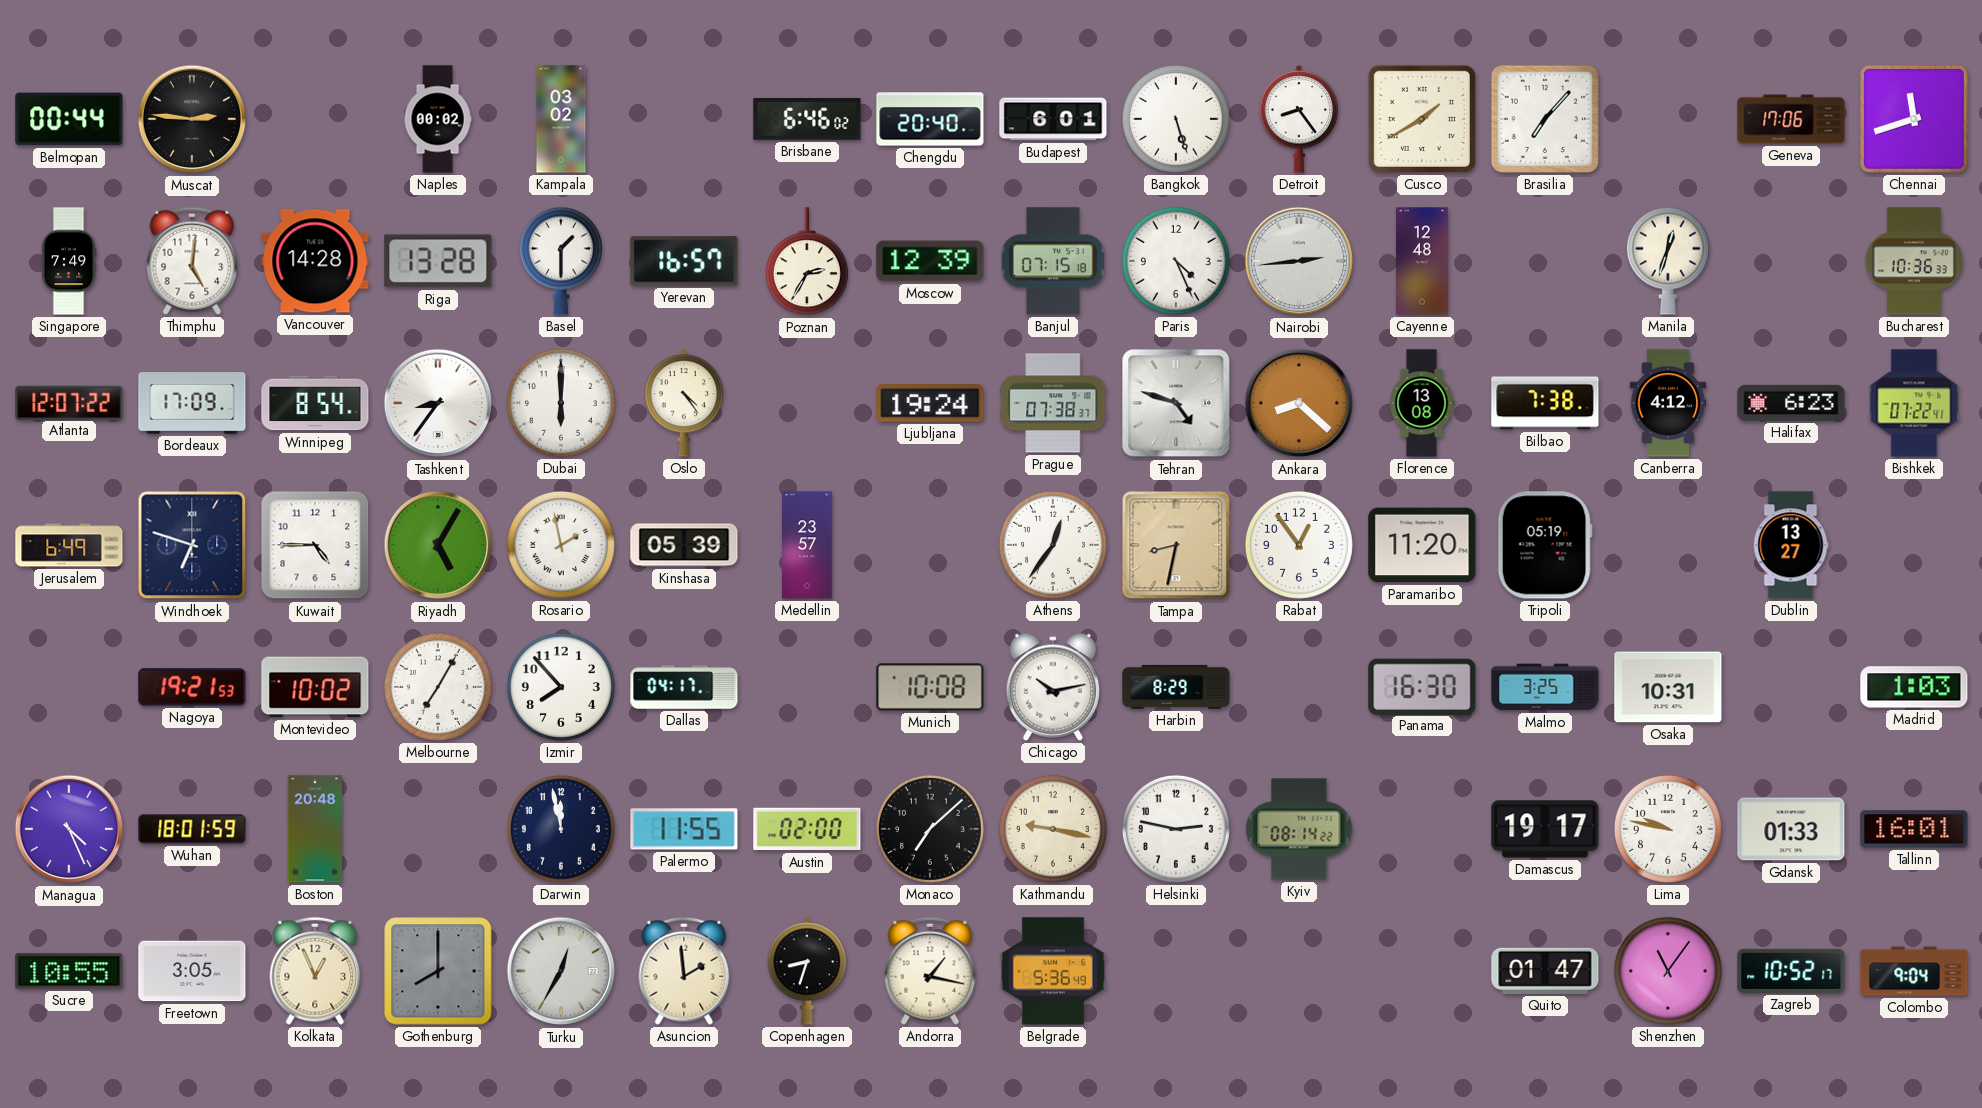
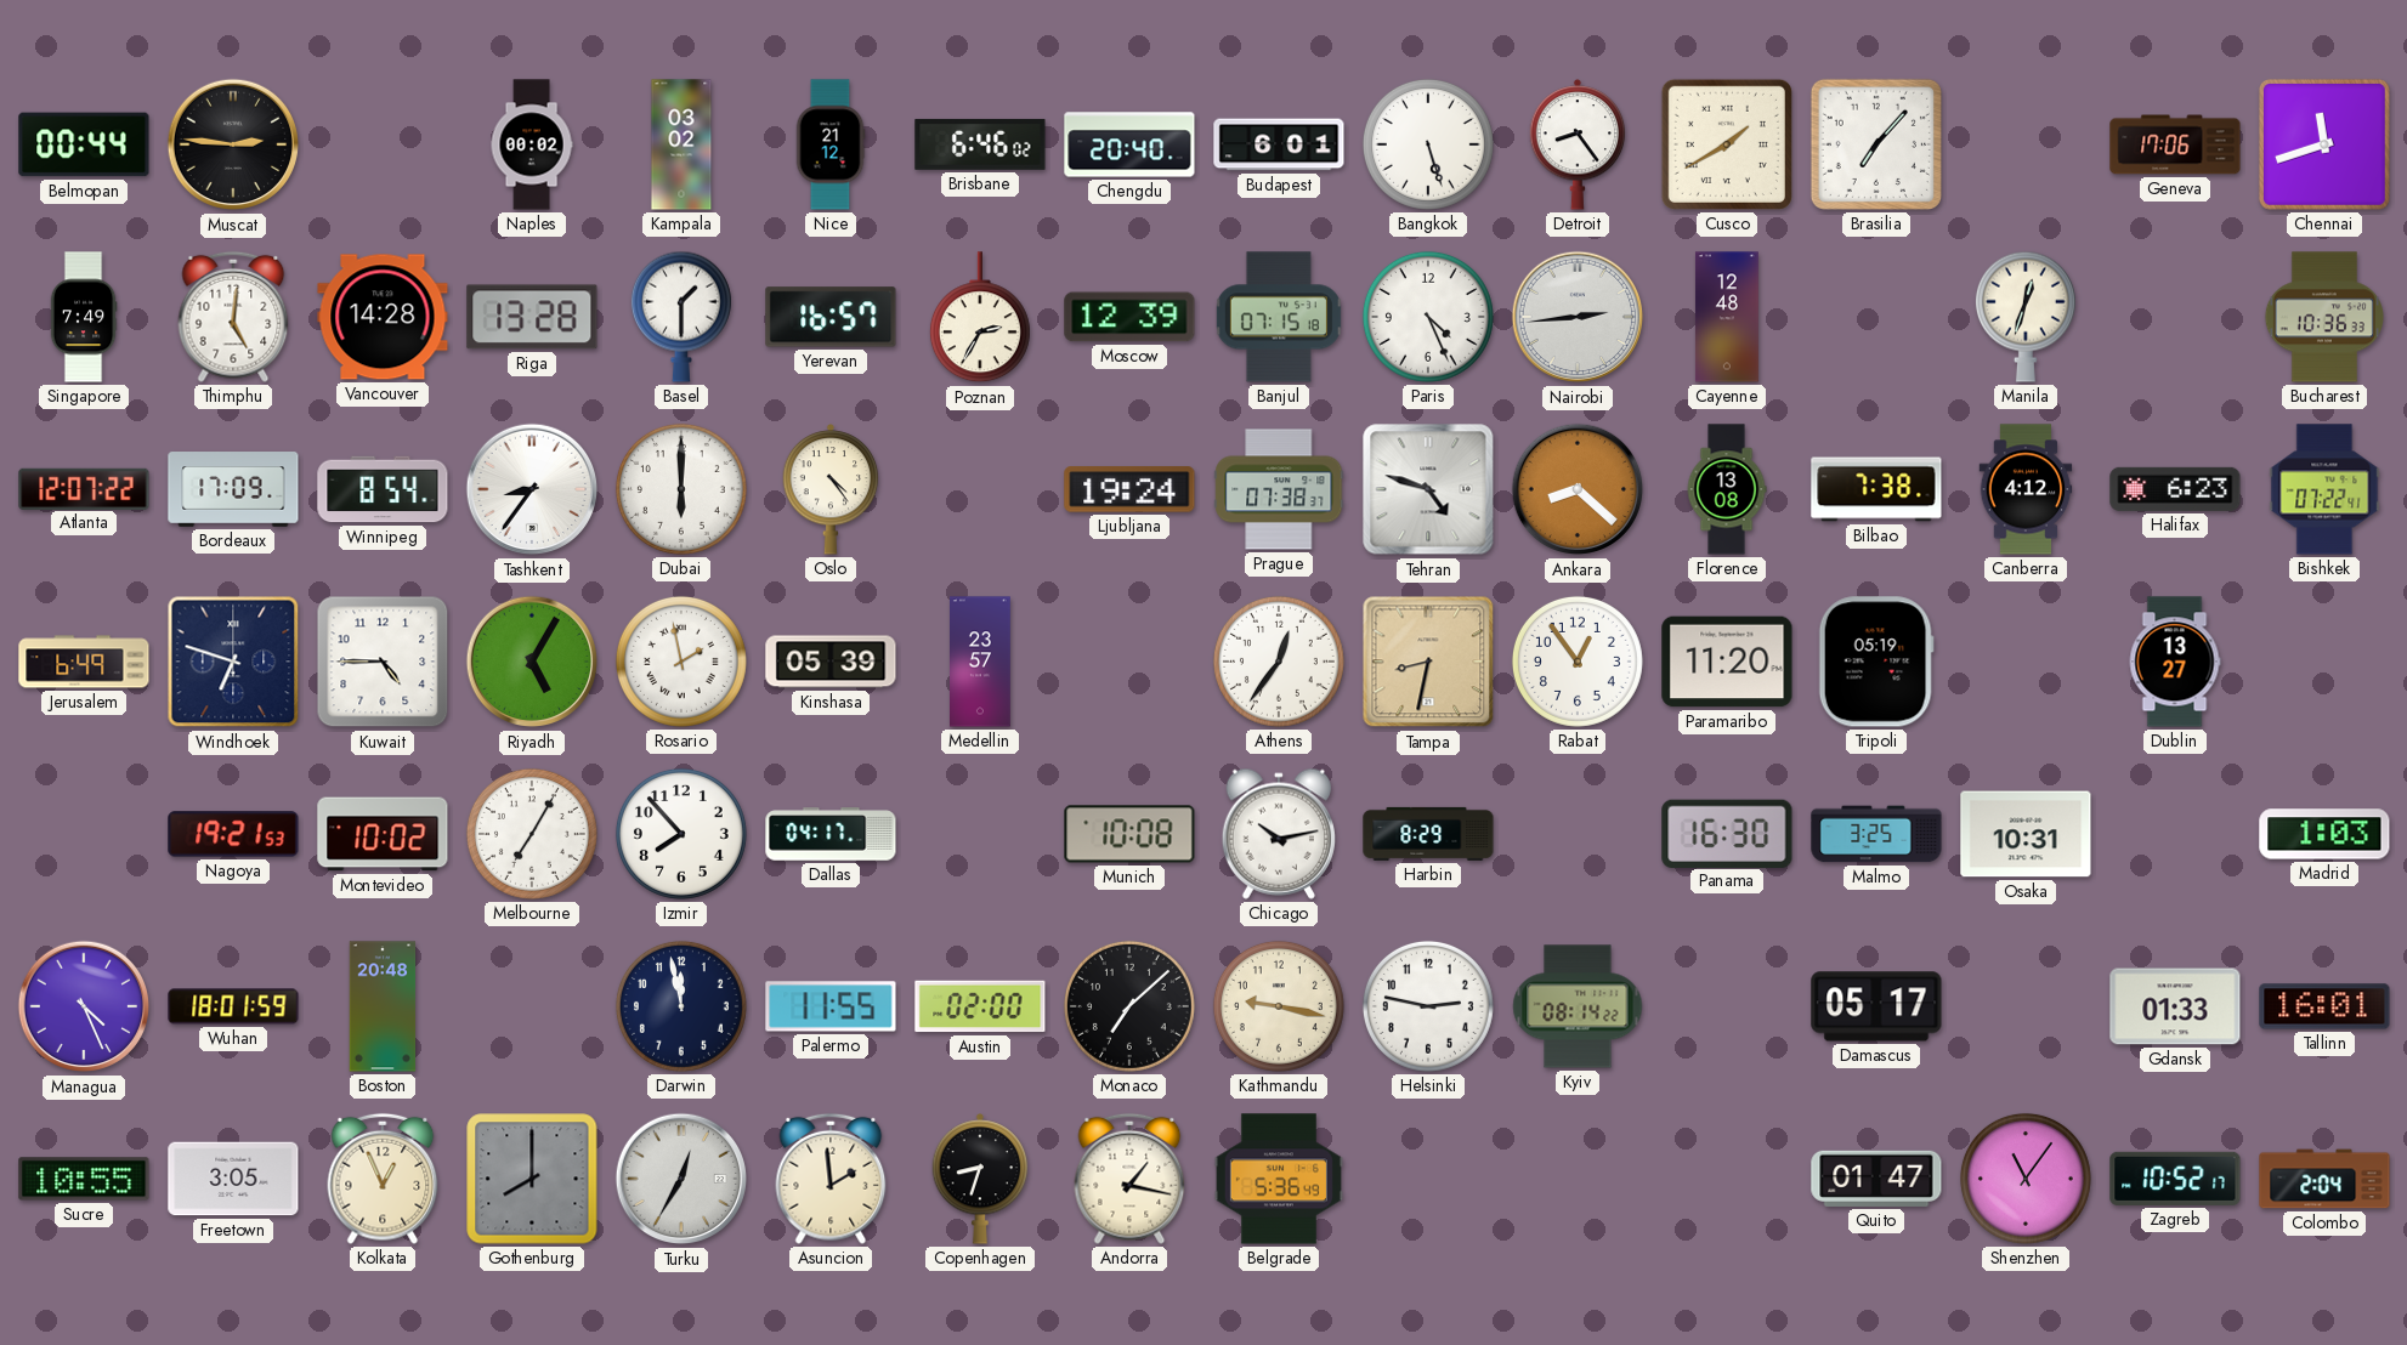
Nice: none -> 21:12
Damascus: 19:17 -> 05:17
Lima: 9:47 -> none
Colombo: 9:04 -> 2:04
